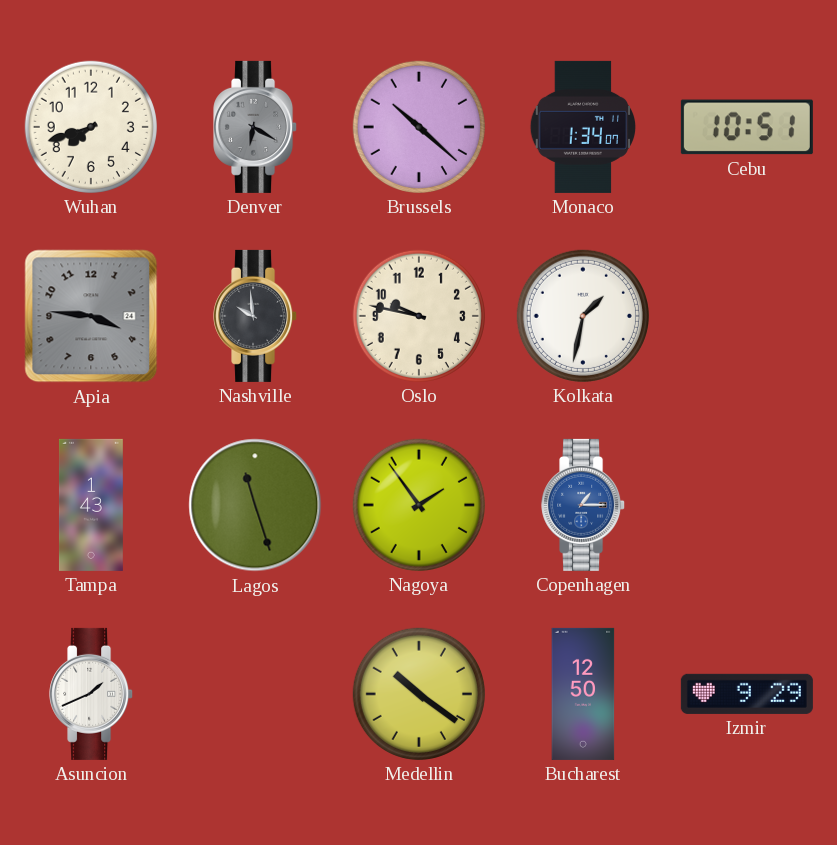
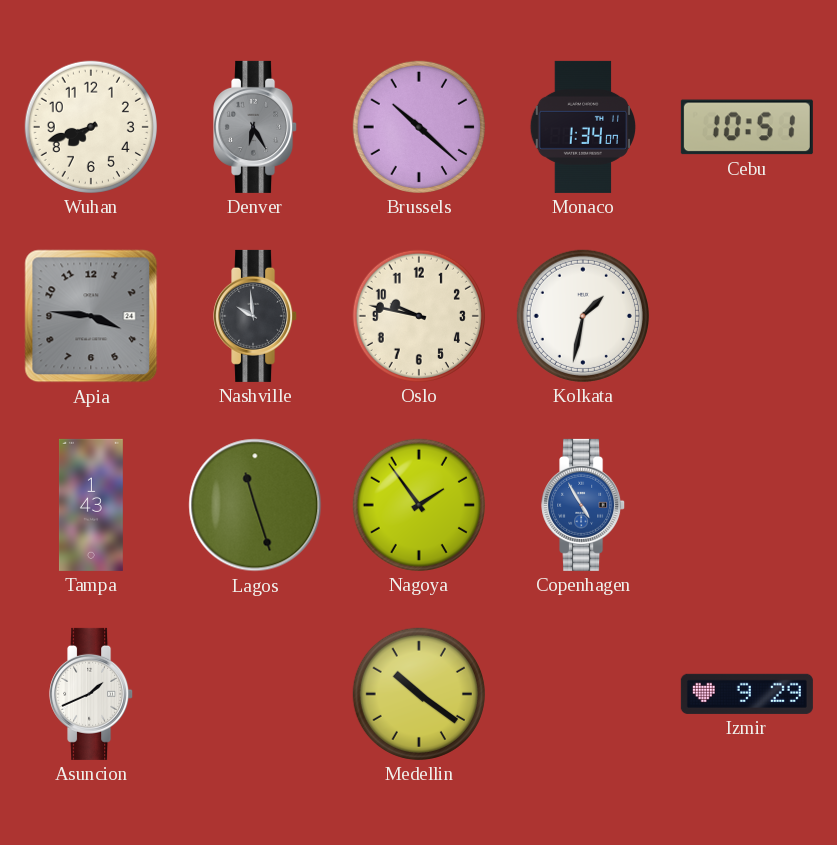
Denver: 6:20 -> 6:25
Copenhagen: 1:15 -> 4:55
Bucharest: 12:50 -> none
